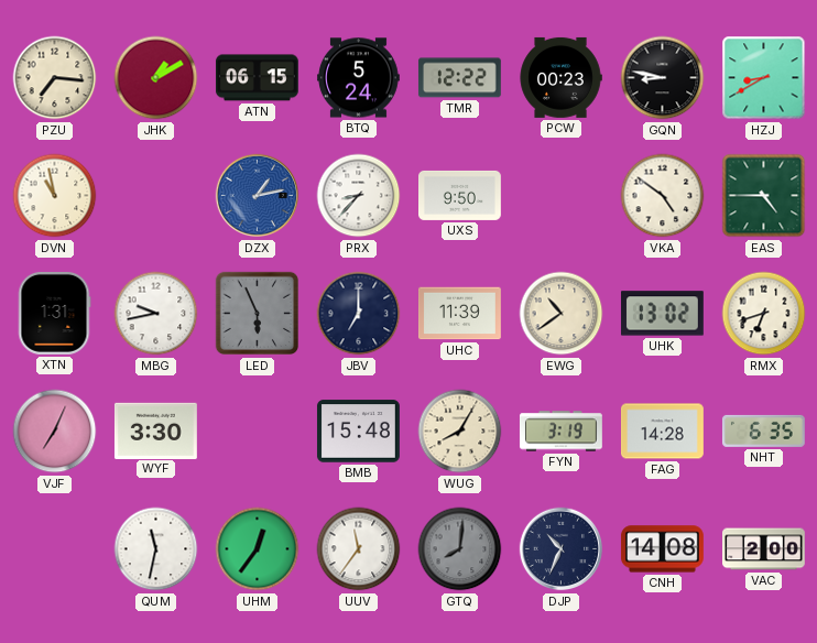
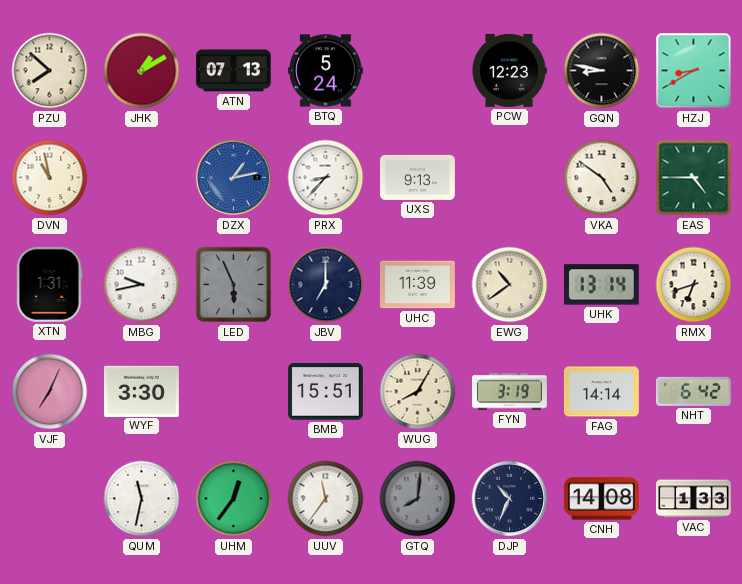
PZU: 7:16 -> 7:52
ATN: 06:15 -> 07:13
TMR: 12:22 -> none
PCW: 00:23 -> 12:23
UXS: 9:50 -> 9:13
UHK: 13:02 -> 13:14
BMB: 15:48 -> 15:51
FAG: 14:28 -> 14:14
NHT: 6:35 -> 6:42
VAC: 2:00 -> 1:33
